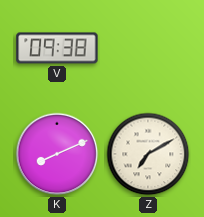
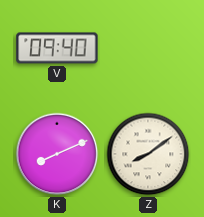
V: 09:38 -> 09:40
Z: 7:10 -> 8:09
